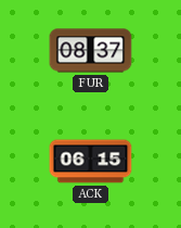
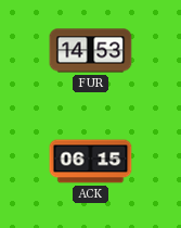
FUR: 08:37 -> 14:53
